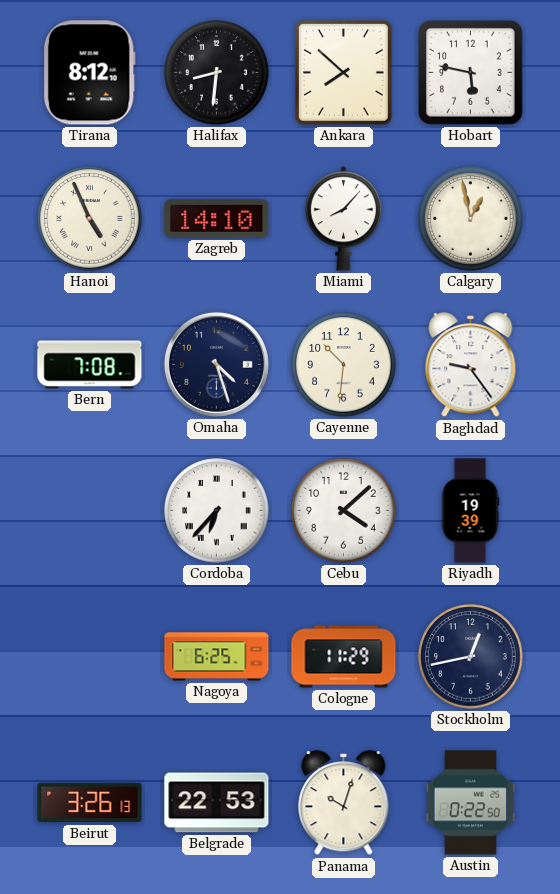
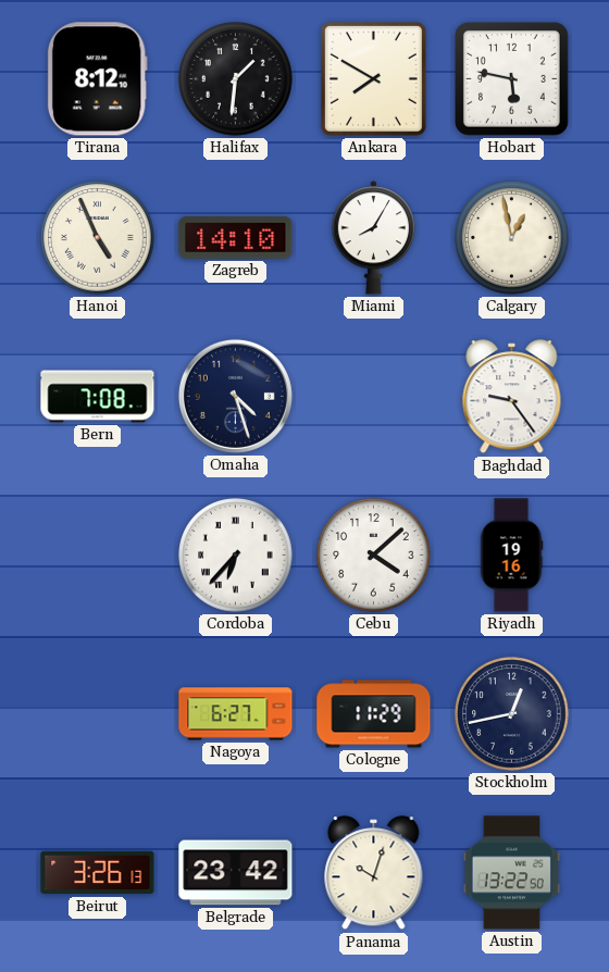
Halifax: 8:31 -> 1:31
Ankara: 7:52 -> 7:50
Miami: 8:07 -> 8:05
Cayenne: 10:31 -> none
Riyadh: 19:39 -> 19:16
Nagoya: 6:25 -> 6:27
Belgrade: 22:53 -> 23:42
Austin: 0:22 -> 13:22
